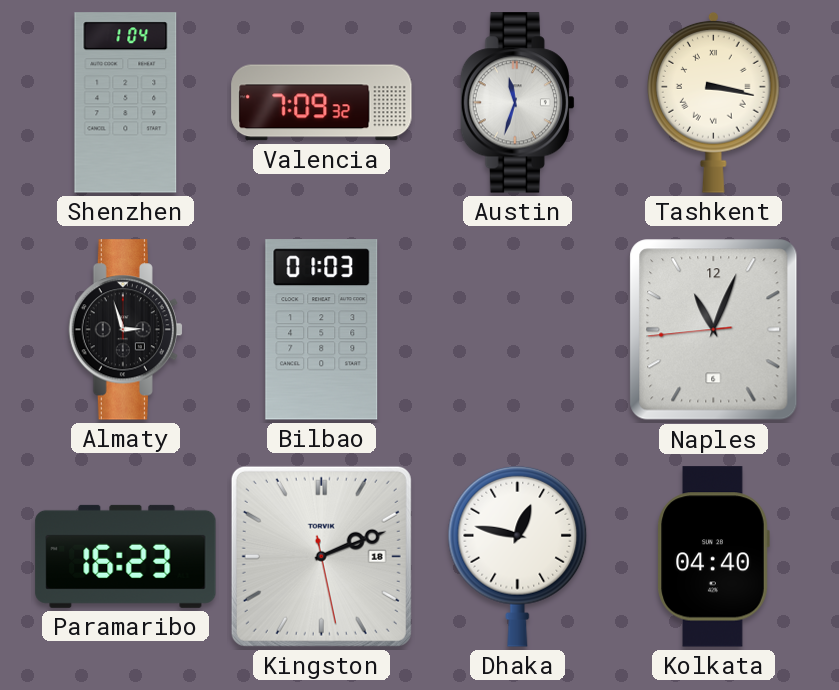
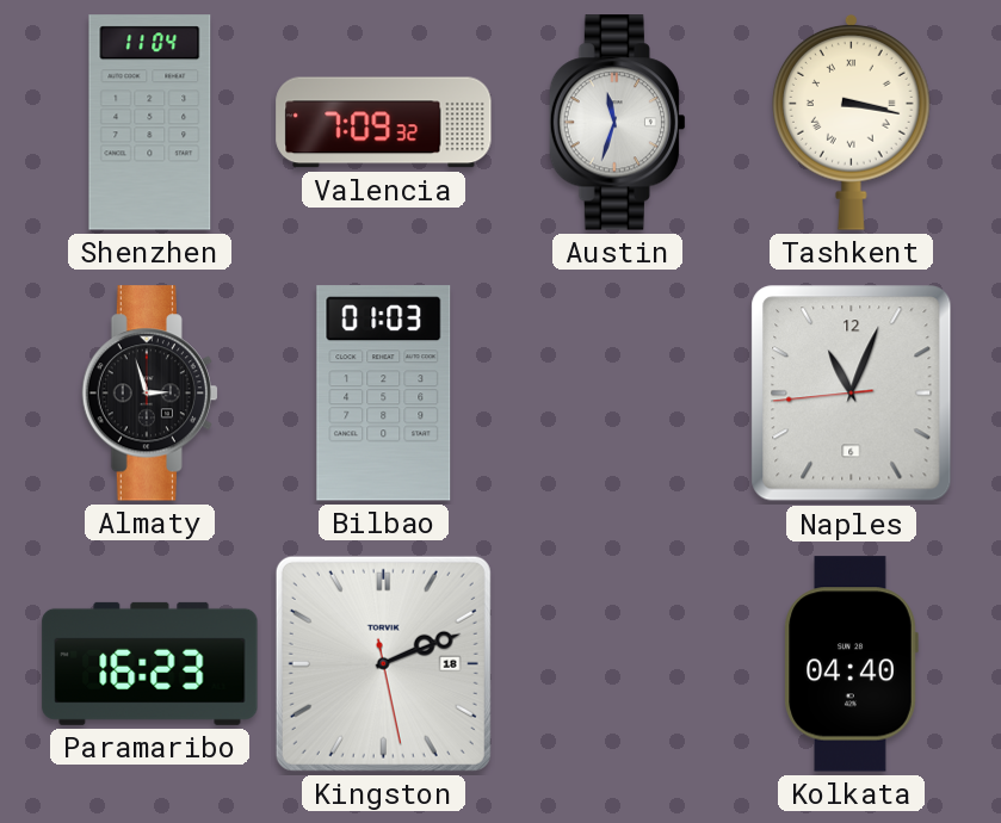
Shenzhen: 1:04 -> 11:04
Dhaka: 12:47 -> none
